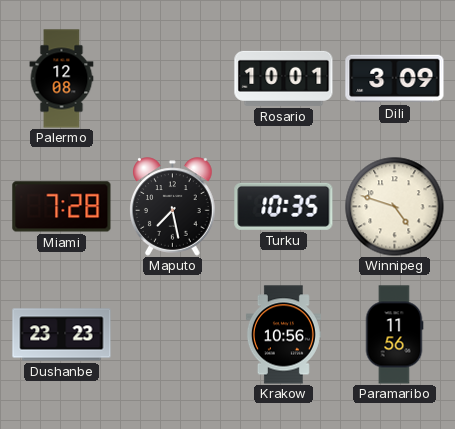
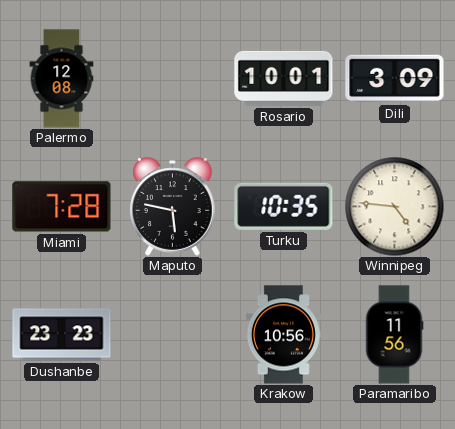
Maputo: 7:28 -> 5:47
Winnipeg: 4:48 -> 4:46
